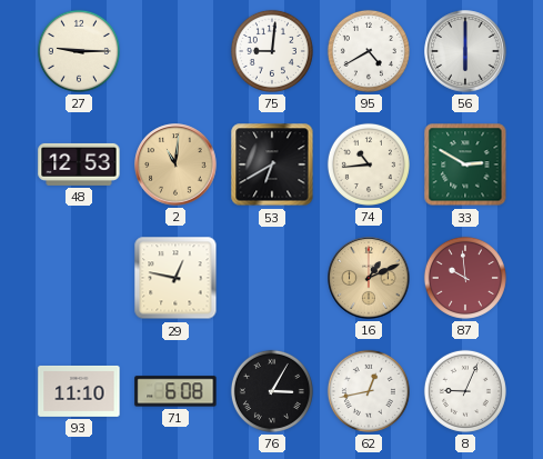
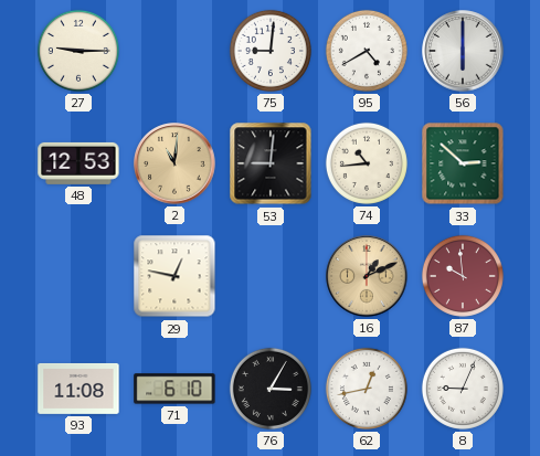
53: 6:40 -> 9:01
33: 2:50 -> 2:52
93: 11:10 -> 11:08
71: 6:08 -> 6:10
